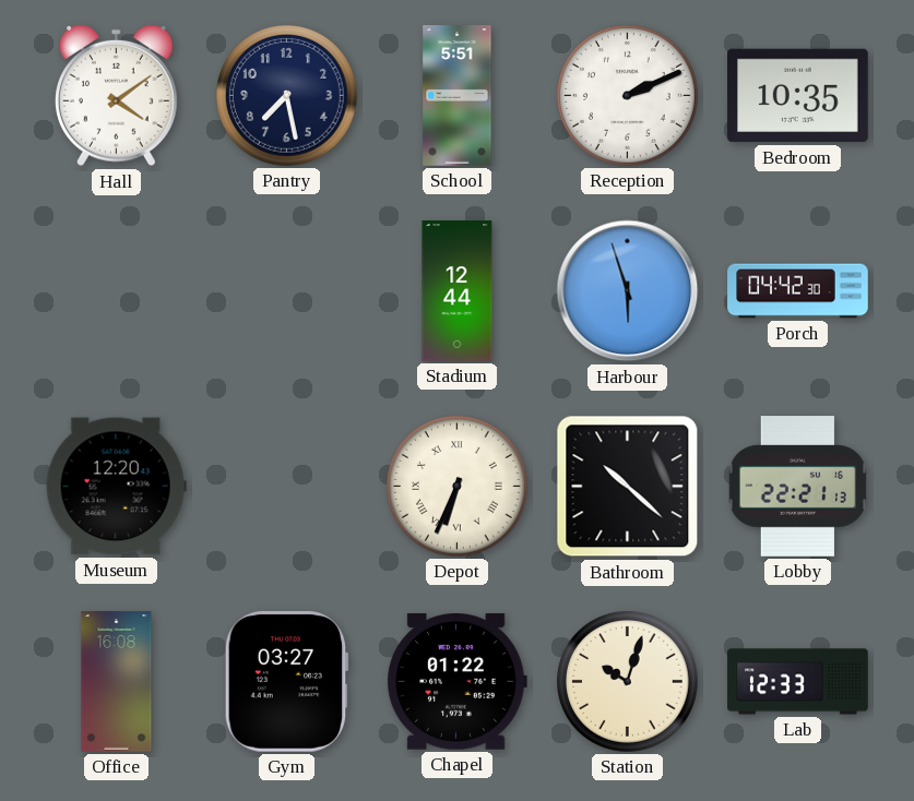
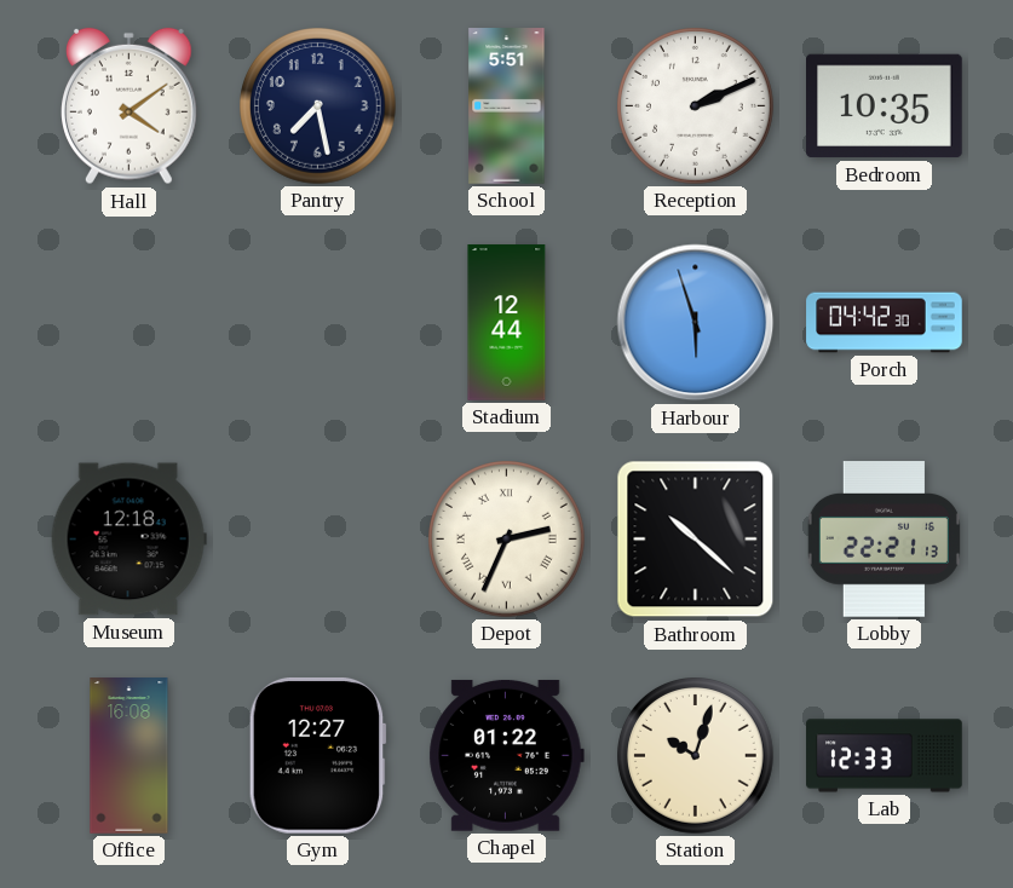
Museum: 12:20 -> 12:18
Depot: 6:34 -> 2:34
Gym: 03:27 -> 12:27
